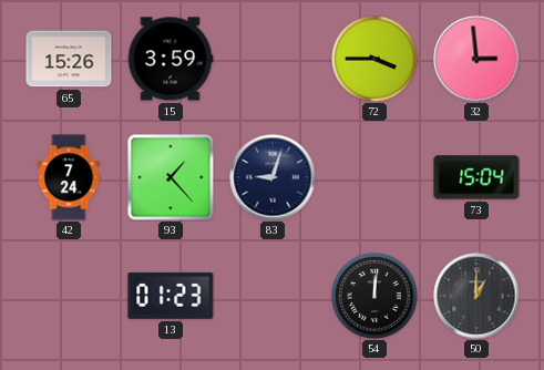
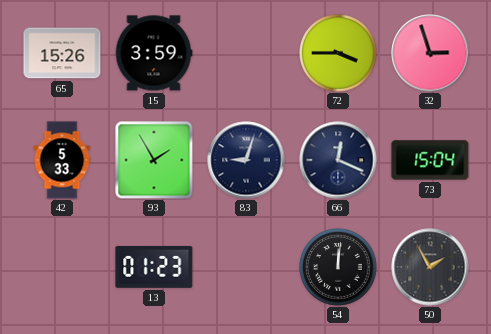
32: 2:59 -> 2:57
42: 7:24 -> 5:33
93: 1:23 -> 1:55
66: none -> 12:19
50: 1:00 -> 1:55
